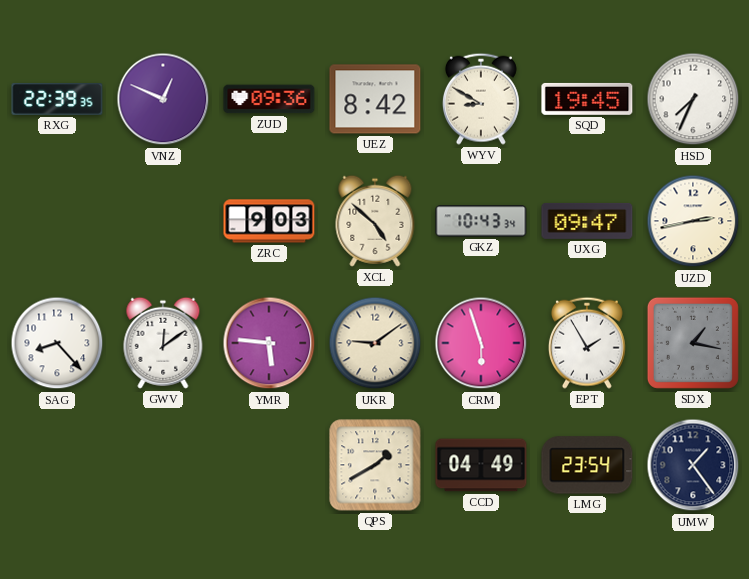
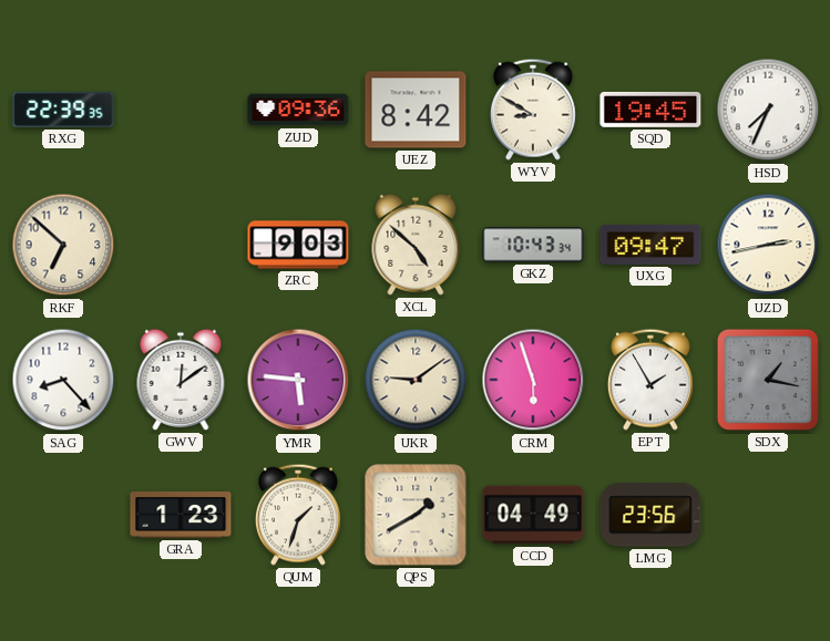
VNZ: 12:49 -> none
RKF: none -> 6:52
GRA: none -> 1:23
QUM: none -> 1:33
LMG: 23:54 -> 23:56
UMW: 1:24 -> none
